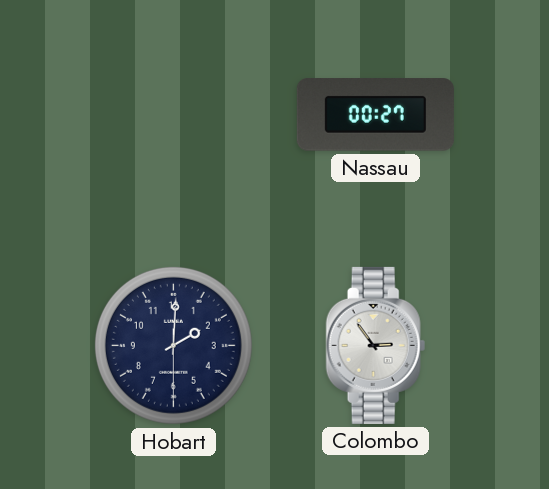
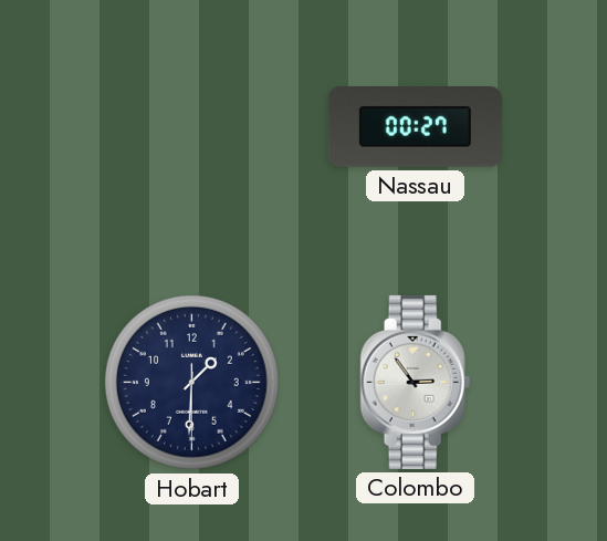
Hobart: 2:00 -> 1:30
